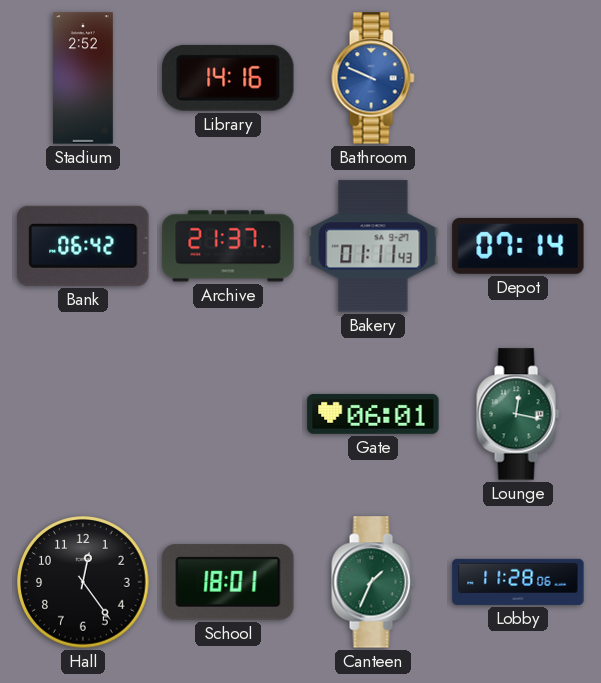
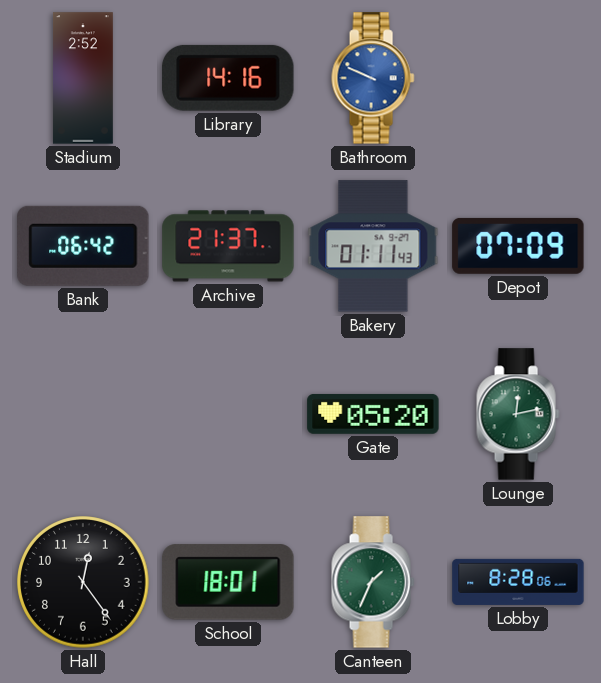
Depot: 07:14 -> 07:09
Gate: 06:01 -> 05:20
Lounge: 12:17 -> 12:13
Lobby: 11:28 -> 8:28
